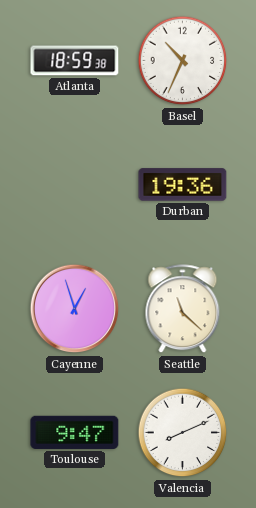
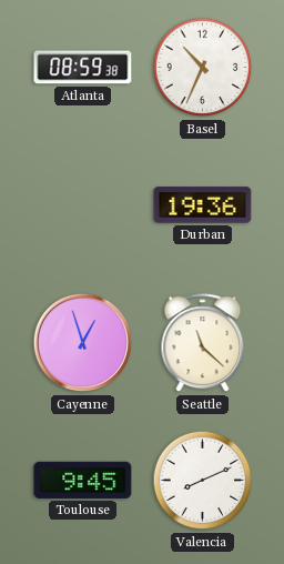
Atlanta: 18:59 -> 08:59
Toulouse: 9:47 -> 9:45
